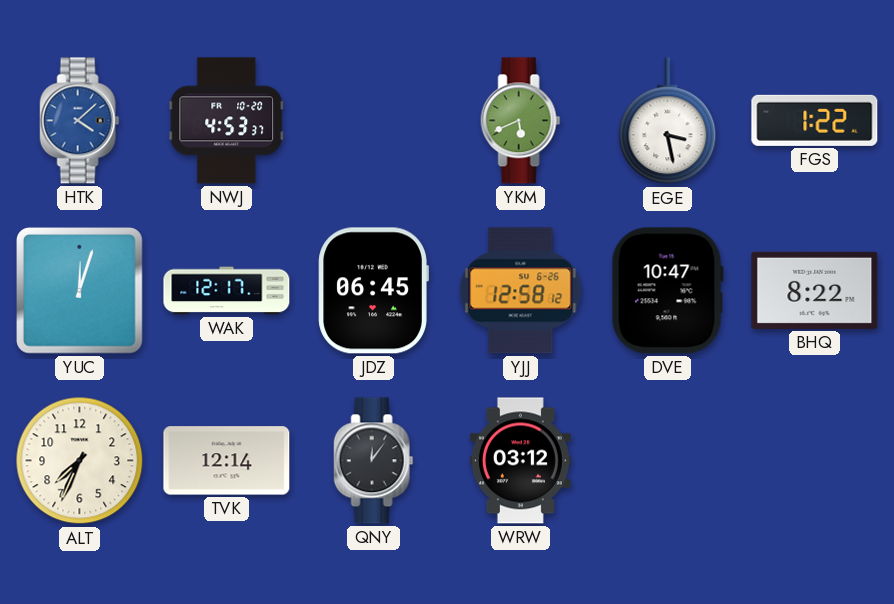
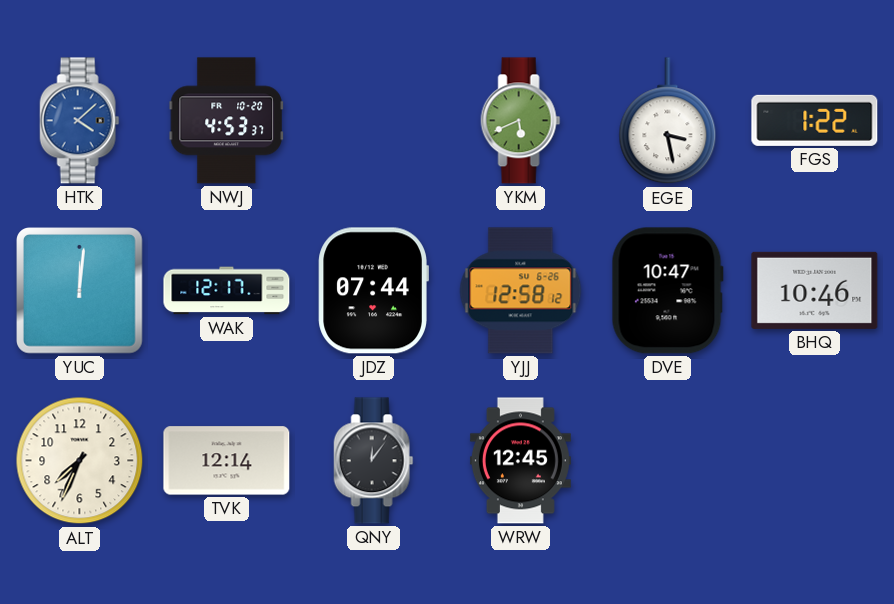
YUC: 12:03 -> 12:01
JDZ: 06:45 -> 07:44
BHQ: 8:22 -> 10:46
WRW: 03:12 -> 12:45
